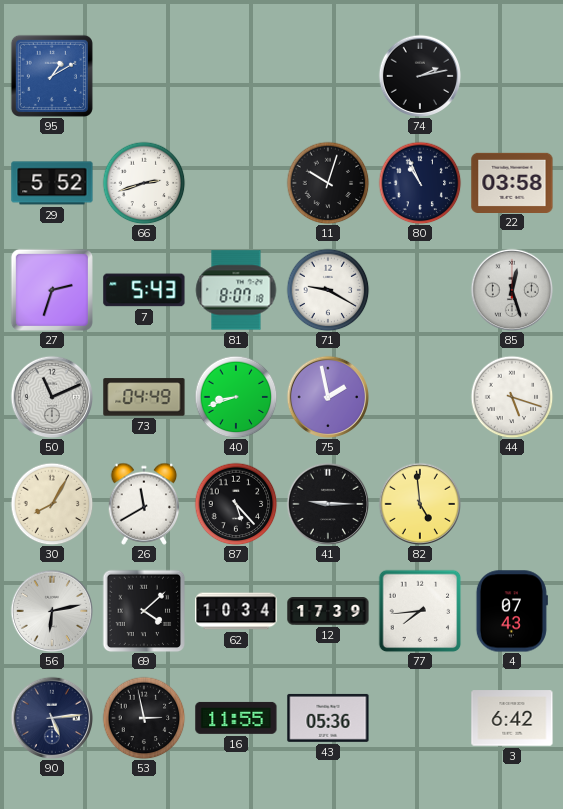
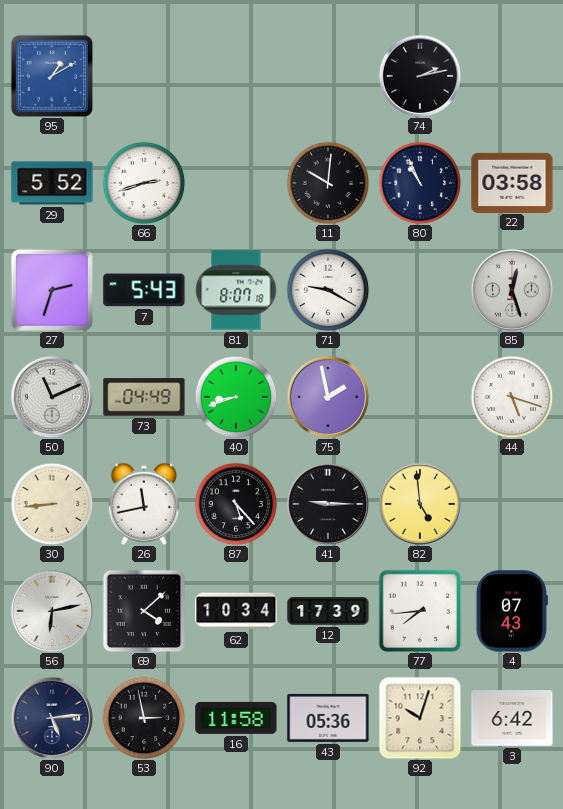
11: 10:03 -> 10:01
30: 8:05 -> 8:44
26: 11:40 -> 11:43
16: 11:55 -> 11:58
92: none -> 10:03
